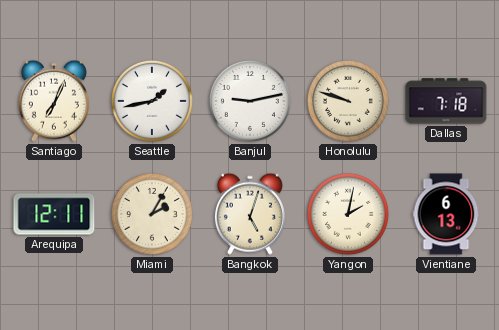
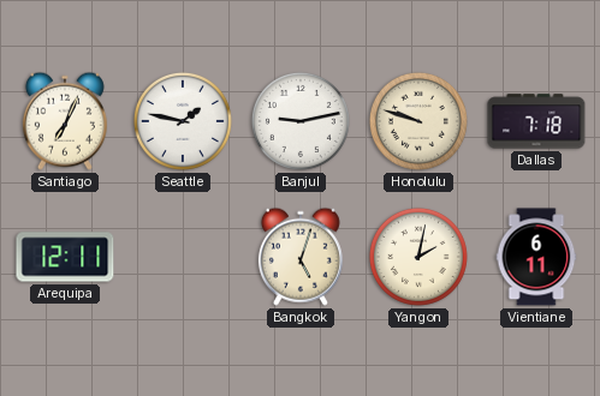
Seattle: 1:43 -> 1:47
Miami: 2:05 -> none
Vientiane: 6:13 -> 6:11
